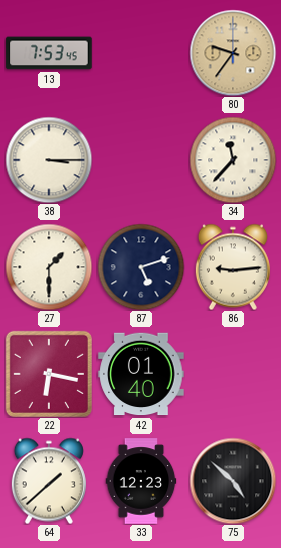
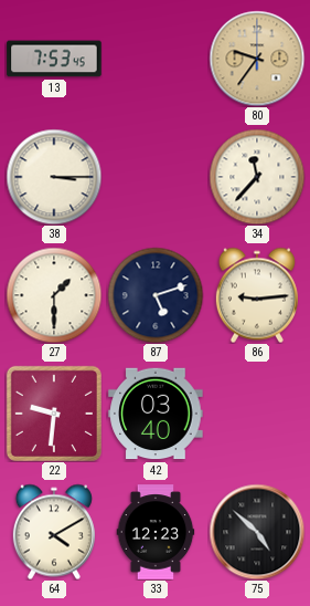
22: 6:17 -> 9:31
42: 01:40 -> 03:40
64: 1:38 -> 4:10
